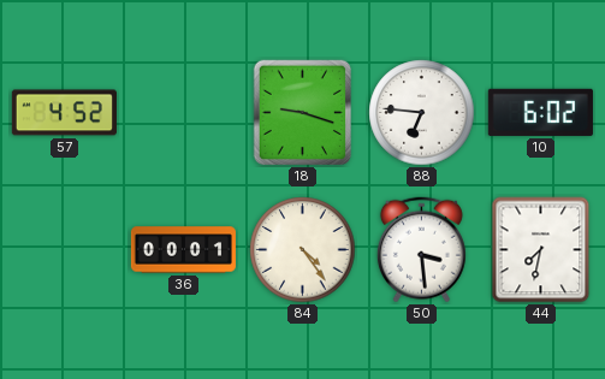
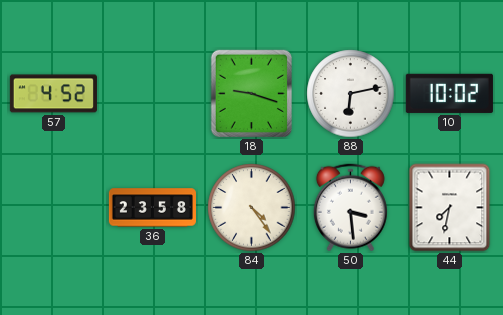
88: 6:46 -> 6:13
10: 6:02 -> 10:02
36: 00:01 -> 23:58
